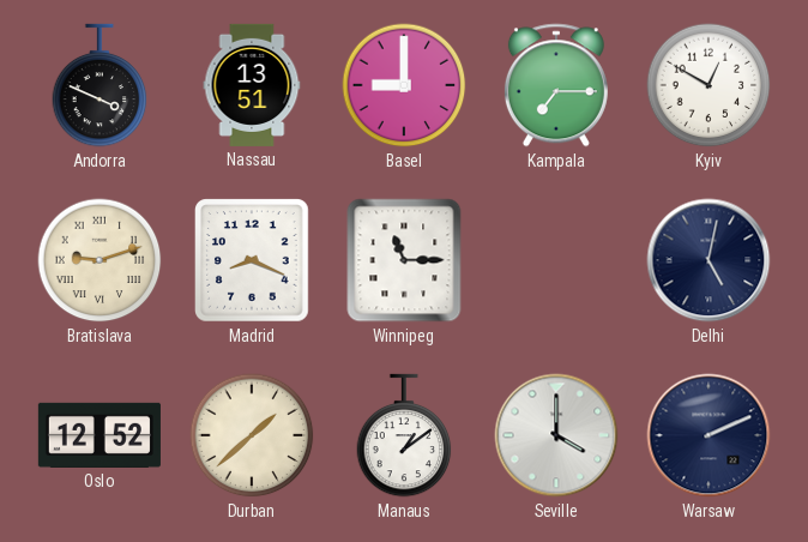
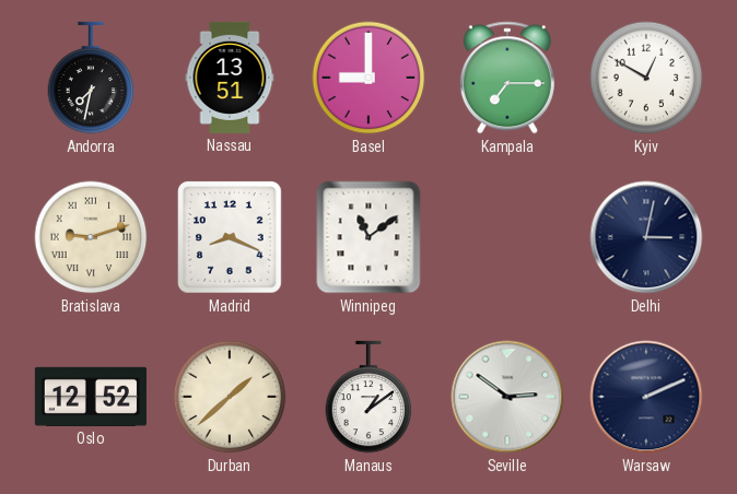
Andorra: 3:49 -> 7:32
Winnipeg: 11:15 -> 11:09
Delhi: 5:02 -> 3:02
Seville: 4:00 -> 2:51
